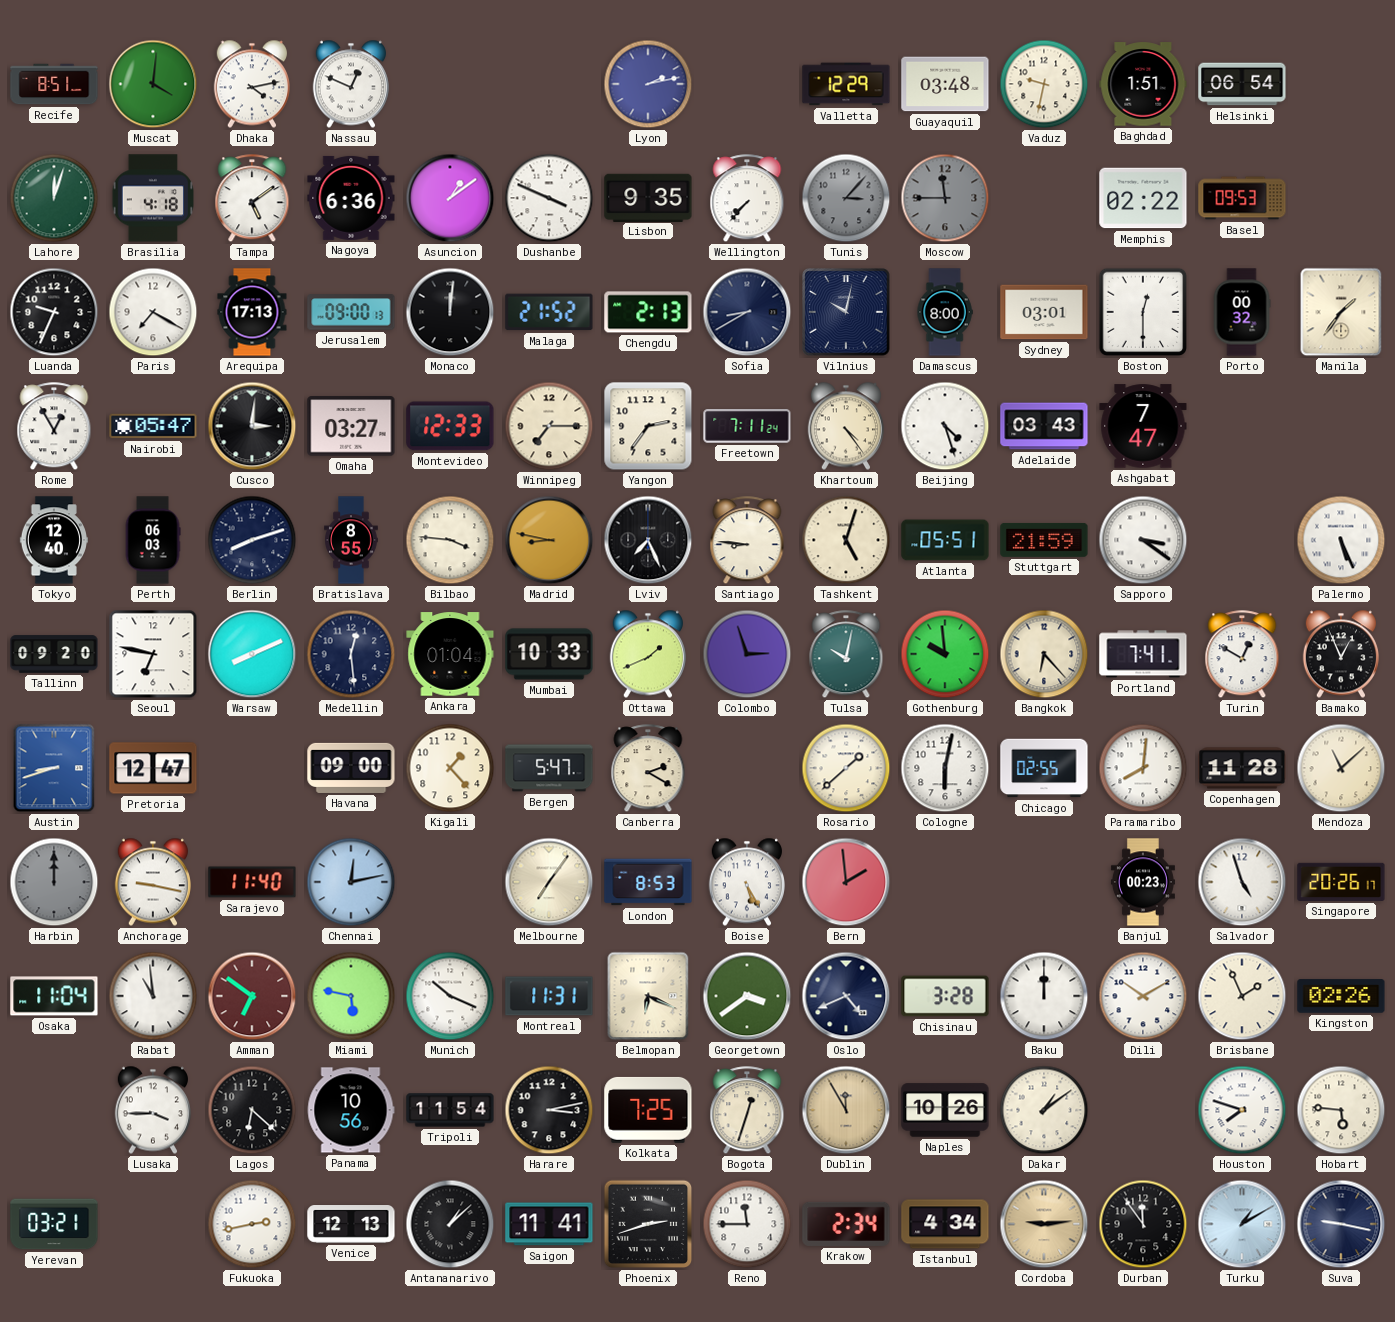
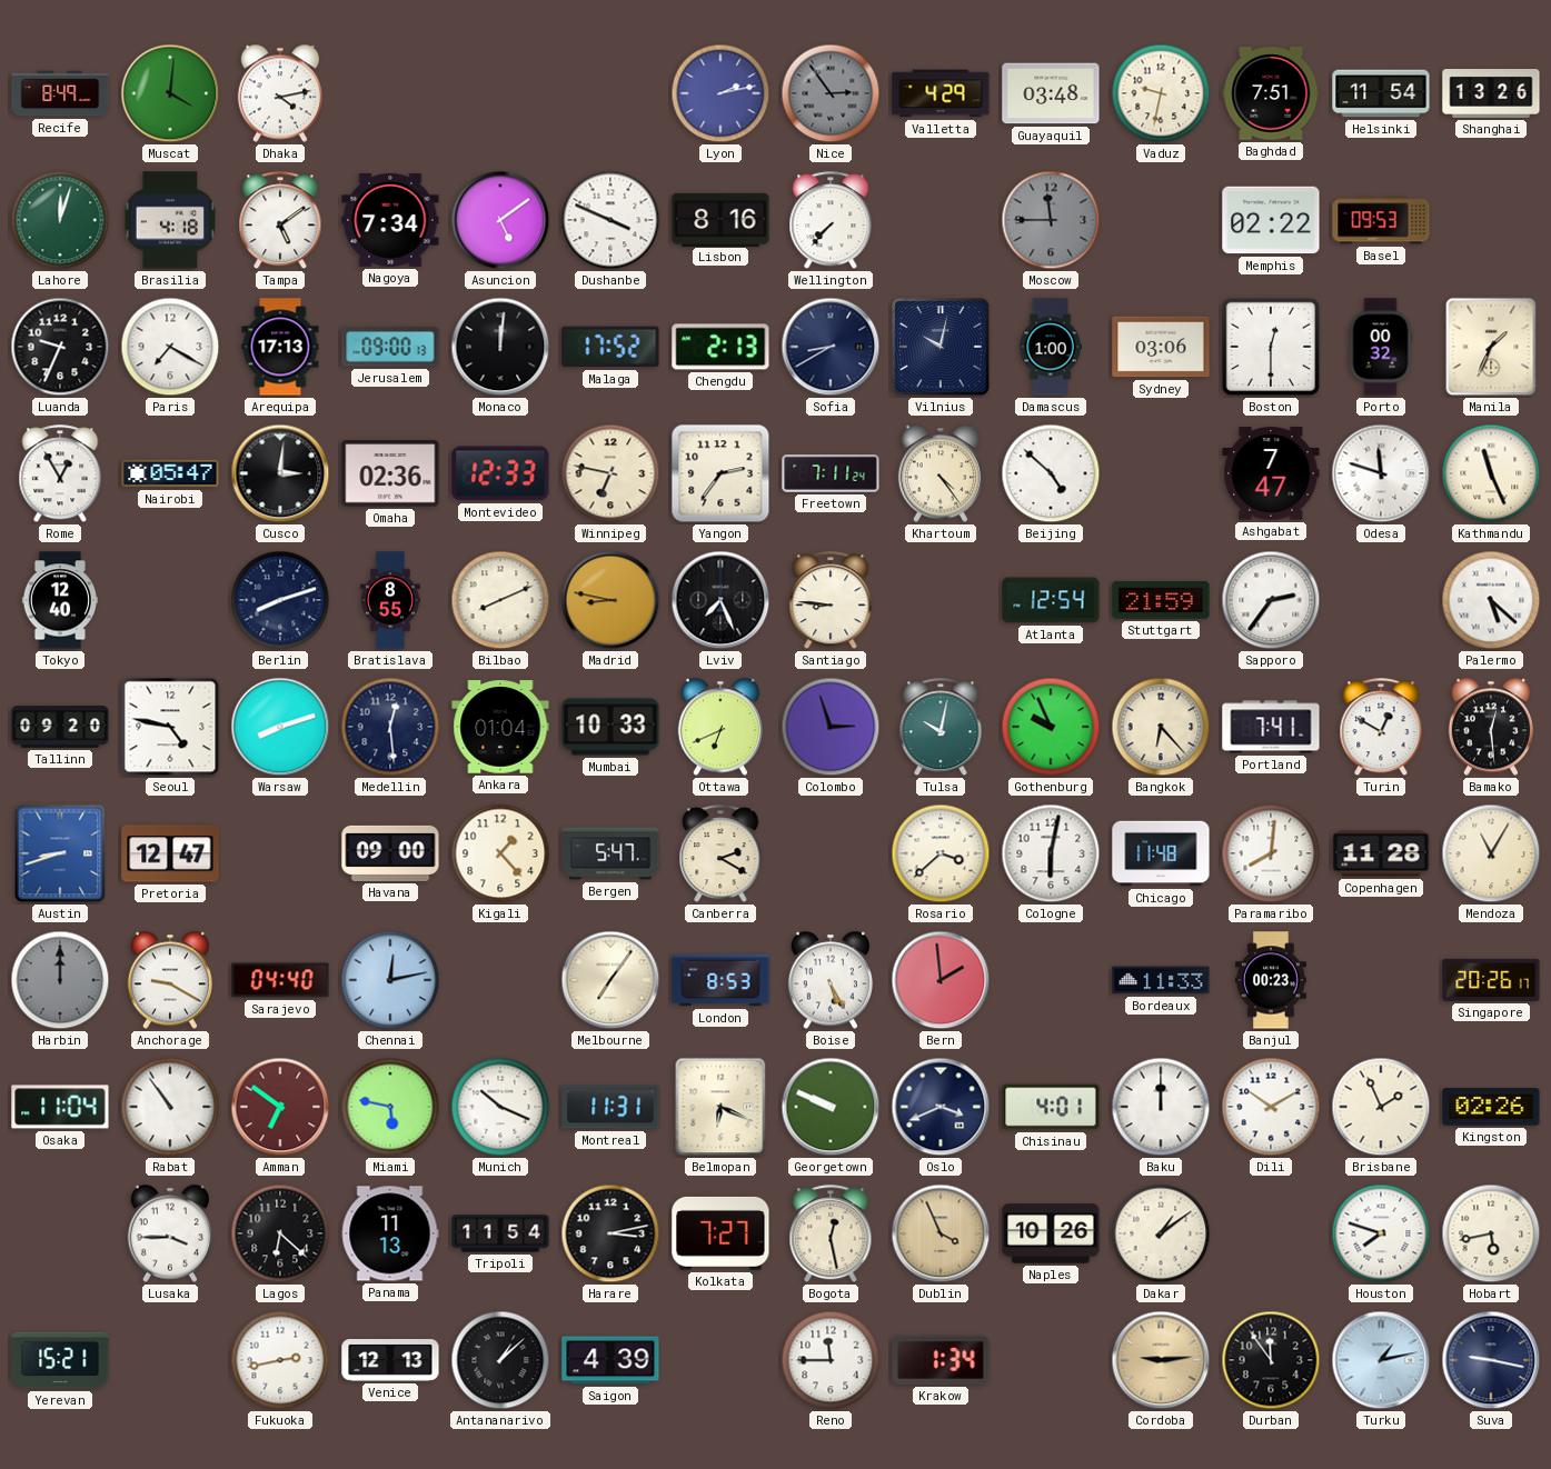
Recife: 8:51 -> 8:49
Nassau: 12:49 -> none
Nice: none -> 2:54
Valletta: 12:29 -> 4:29
Baghdad: 1:51 -> 7:51
Helsinki: 06:54 -> 11:54
Shanghai: none -> 13:26
Nagoya: 6:36 -> 7:34
Asuncion: 1:09 -> 5:09
Lisbon: 9:35 -> 8:16
Tunis: 3:07 -> none
Malaga: 21:52 -> 17:52
Damascus: 8:00 -> 1:00
Sydney: 03:01 -> 03:06
Manila: 1:36 -> 1:34
Omaha: 03:27 -> 02:36
Winnipeg: 7:15 -> 6:47
Beijing: 4:27 -> 4:52
Adelaide: 03:43 -> none
Odesa: none -> 11:48
Kathmandu: none -> 11:26
Perth: 06:03 -> none
Bilbao: 3:46 -> 8:11
Tashkent: 5:03 -> none
Atlanta: 05:51 -> 12:54
Sapporo: 3:21 -> 2:36
Palermo: 5:26 -> 5:22
Seoul: 6:47 -> 4:47
Warsaw: 8:11 -> 8:12
Ottawa: 1:41 -> 6:41
Gothenburg: 9:59 -> 9:56
Bamako: 12:56 -> 12:29
Rosario: 1:38 -> 3:38
Chicago: 02:55 -> 11:48
Mendoza: 11:08 -> 11:05
Anchorage: 9:17 -> 9:20
Sarajevo: 11:40 -> 04:40
Bordeaux: none -> 11:33
Salvador: 4:57 -> none
Rabat: 10:59 -> 10:54
Georgetown: 3:39 -> 9:49
Oslo: 4:41 -> 3:41
Chisinau: 3:28 -> 4:01
Panama: 10:56 -> 11:13
Kolkata: 7:25 -> 7:27
Bogota: 12:33 -> 12:28
Dublin: 11:55 -> 3:56
Hobart: 5:46 -> 5:43
Yerevan: 03:21 -> 15:21
Saigon: 11:41 -> 4:39
Phoenix: 2:42 -> none
Krakow: 2:34 -> 1:34
Istanbul: 4:34 -> none
Turku: 1:10 -> 1:13
